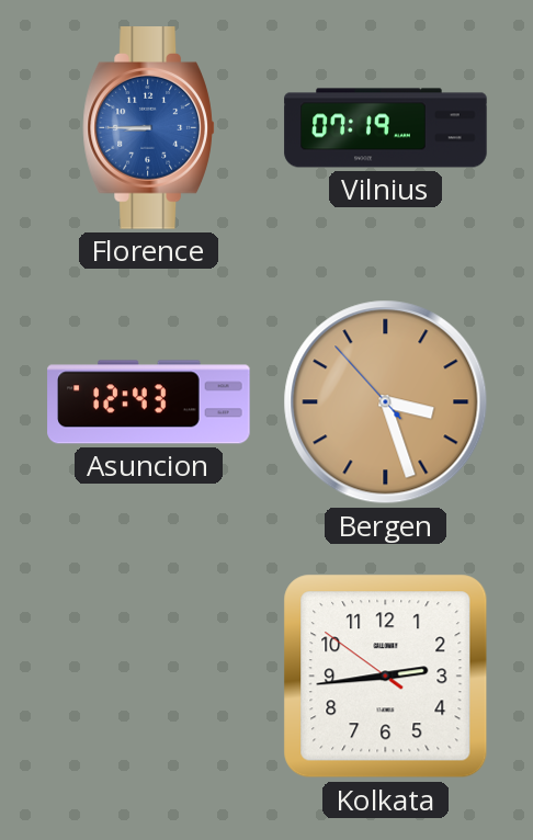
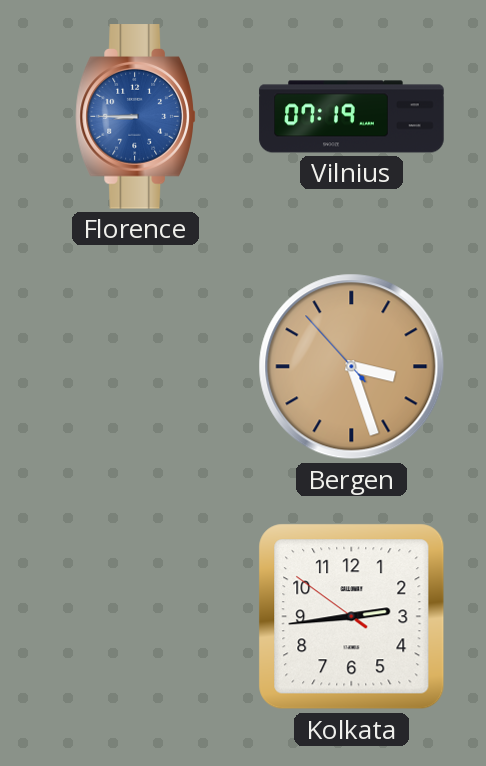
Asuncion: 12:43 -> none
